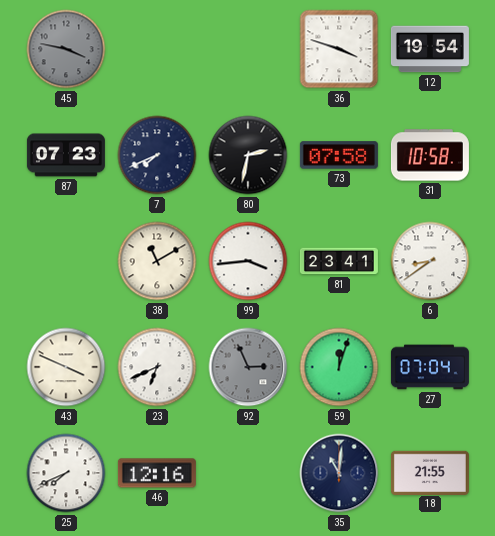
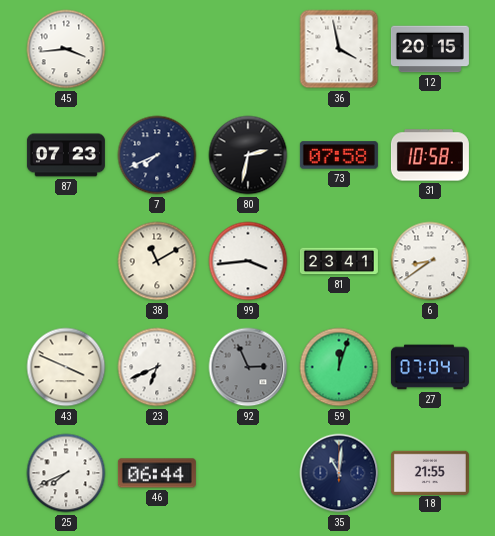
45: 3:47 -> 3:44
45 dial: grey -> white
36: 3:48 -> 3:58
12: 19:54 -> 20:15
46: 12:16 -> 06:44
